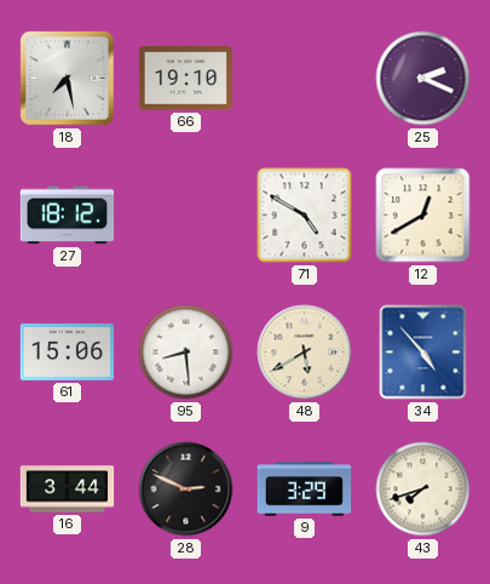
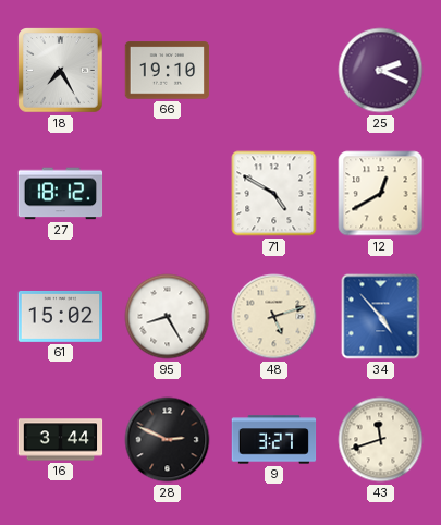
18: 7:28 -> 7:25
61: 15:06 -> 15:02
95: 8:29 -> 8:25
48: 5:40 -> 5:12
9: 3:29 -> 3:27
43: 7:42 -> 11:42
